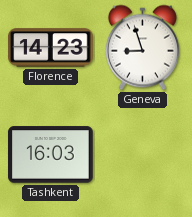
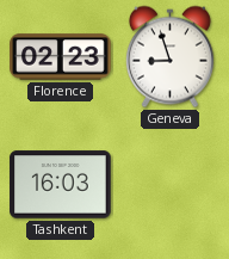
Florence: 14:23 -> 02:23
